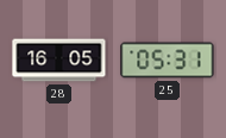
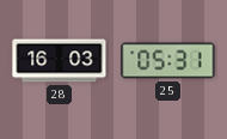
28: 16:05 -> 16:03
